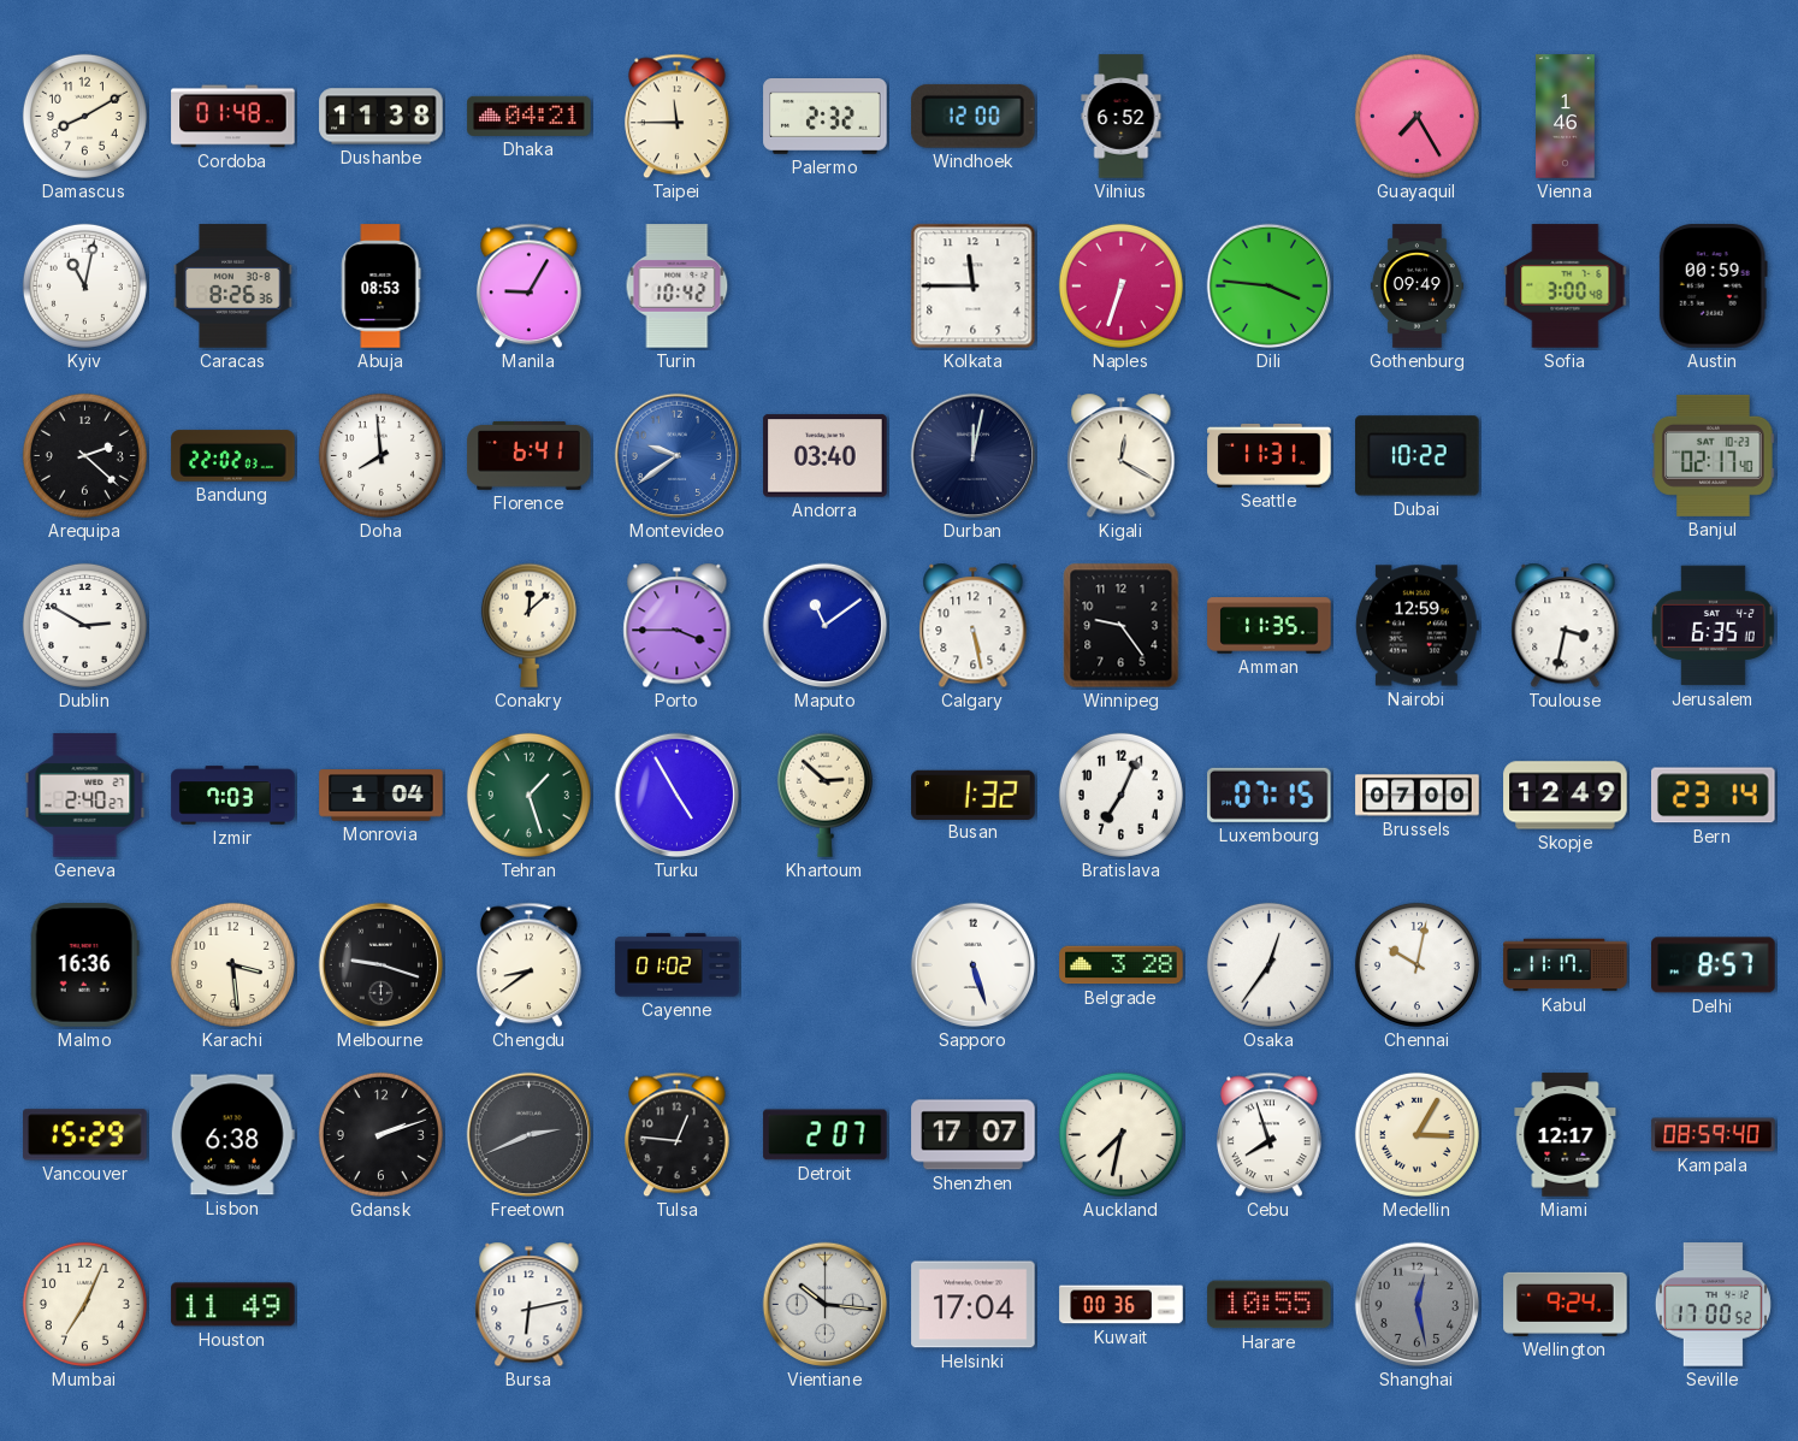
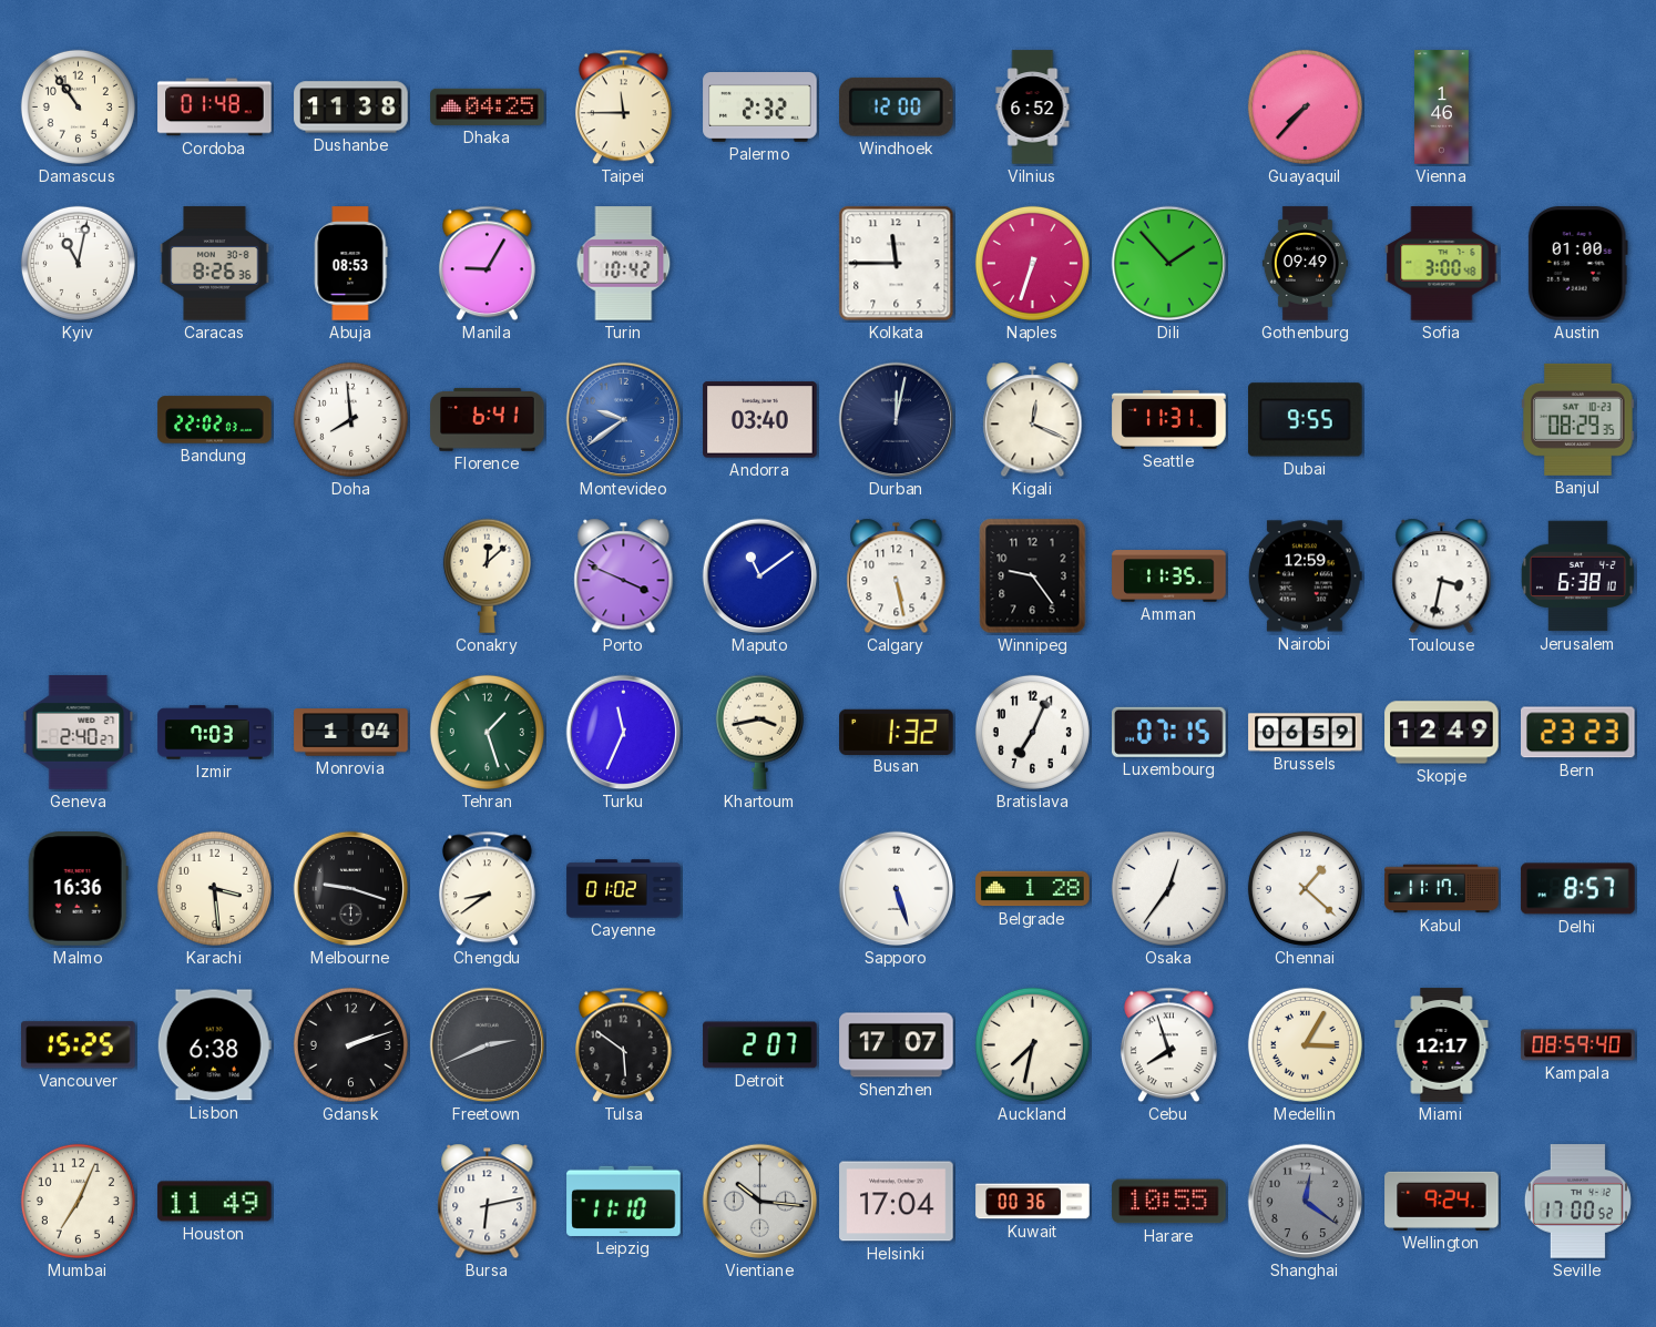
Damascus: 8:10 -> 10:54
Dhaka: 04:21 -> 04:25
Guayaquil: 7:25 -> 7:37
Dili: 3:46 -> 1:53
Austin: 00:59 -> 01:00
Arequipa: 2:22 -> none
Kigali: 12:20 -> 12:19
Dubai: 10:22 -> 9:55
Banjul: 02:17 -> 08:29
Dublin: 2:50 -> none
Porto: 3:45 -> 3:49
Jerusalem: 6:35 -> 6:38
Turku: 4:55 -> 11:34
Khartoum: 2:52 -> 3:43
Brussels: 07:00 -> 06:59
Bern: 23:14 -> 23:23
Belgrade: 3:28 -> 1:28
Chennai: 10:02 -> 1:22
Vancouver: 15:29 -> 15:25
Tulsa: 12:46 -> 5:51
Leipzig: none -> 11:10
Shanghai: 12:28 -> 12:21
